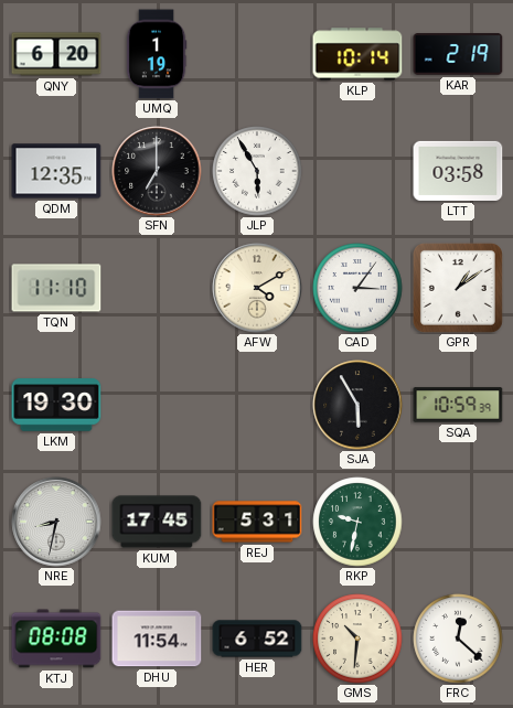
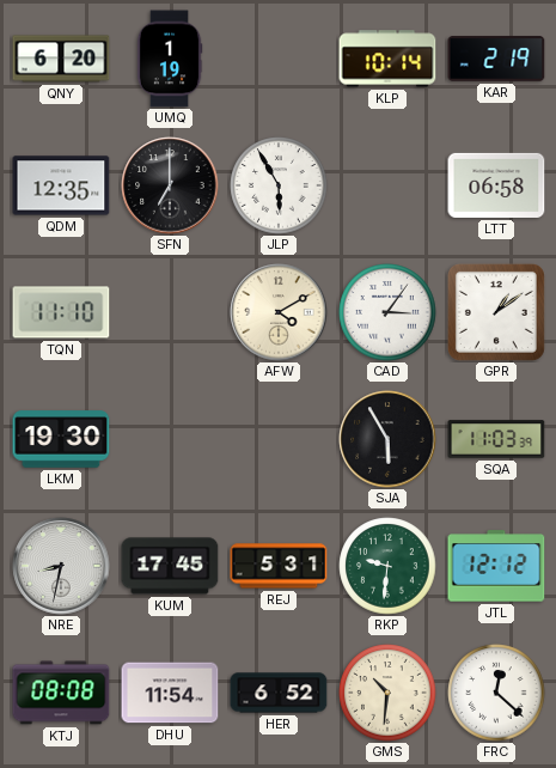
LTT: 03:58 -> 06:58
SQA: 10:59 -> 11:03
RKP: 9:32 -> 9:31
JTL: none -> 12:12
